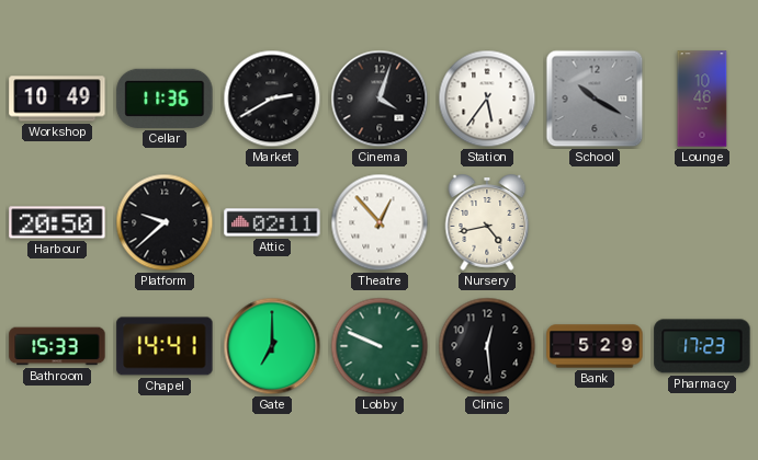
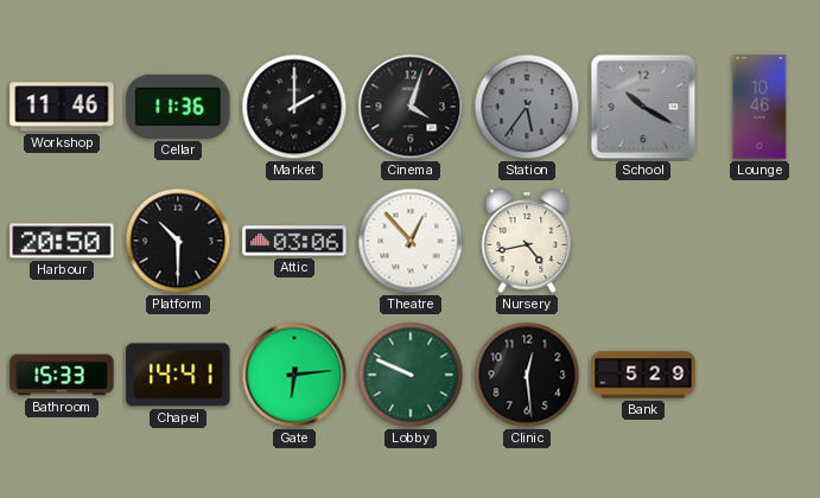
Workshop: 10:49 -> 11:46
Market: 2:40 -> 2:00
Station dial: white -> grey
Platform: 9:38 -> 10:30
Attic: 02:11 -> 03:06
Gate: 7:00 -> 6:14
Pharmacy: 17:23 -> none
